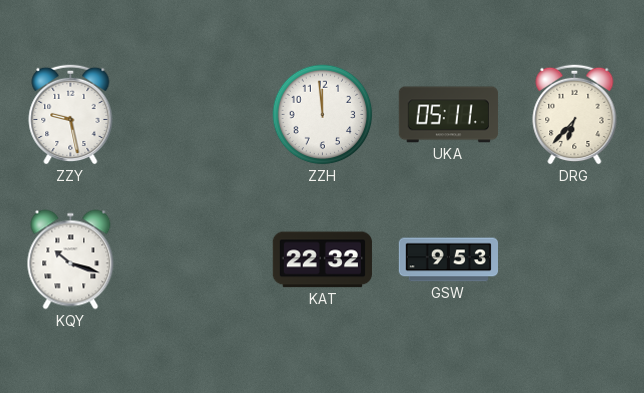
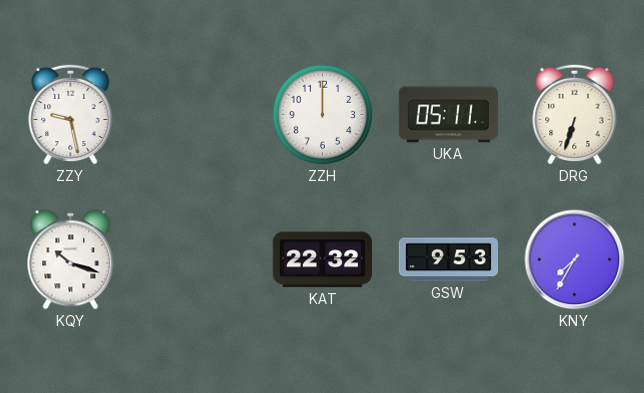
ZZH: 11:59 -> 12:00
DRG: 6:37 -> 6:33
KNY: none -> 7:35
